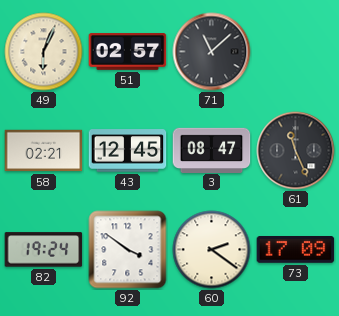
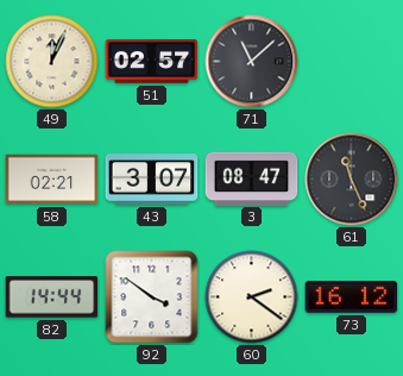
49: 6:04 -> 12:04
43: 12:45 -> 3:07
82: 19:24 -> 14:44
73: 17:09 -> 16:12
